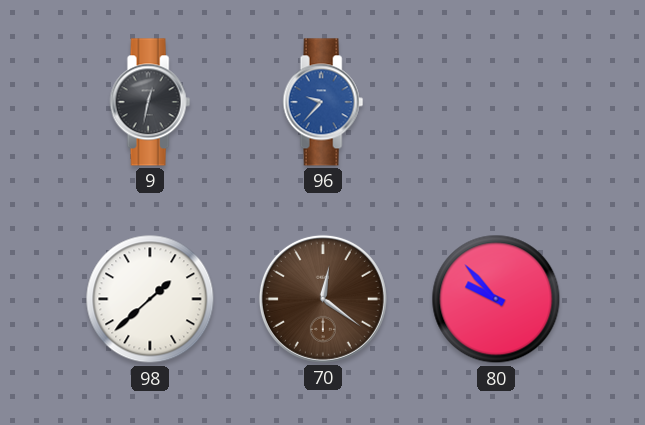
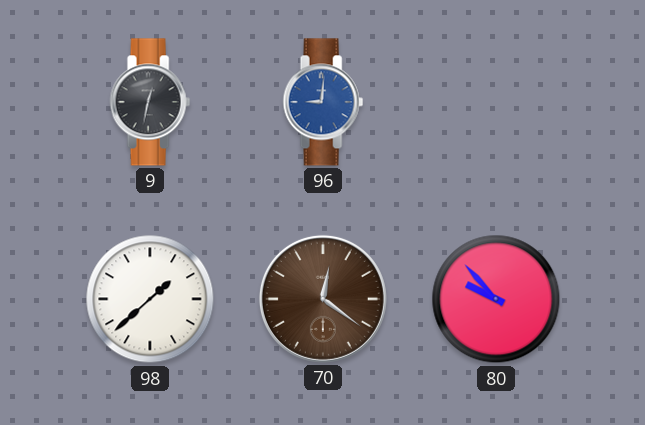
96: 9:37 -> 9:01
